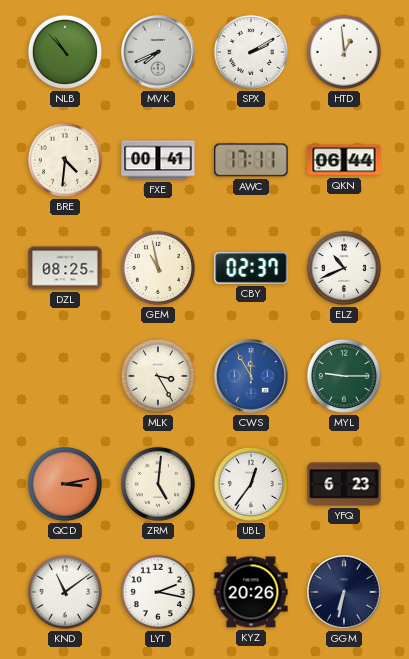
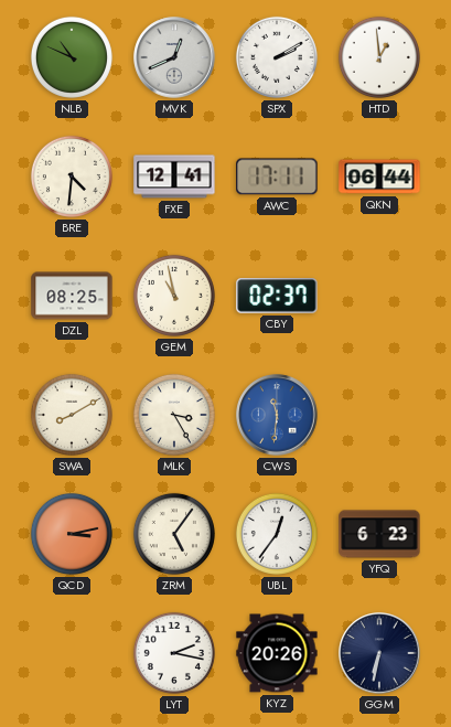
NLB: 10:53 -> 10:49
MVK: 7:41 -> 12:41
FXE: 00:41 -> 12:41
ELZ: 10:41 -> none
SWA: none -> 8:10
CWS: 11:55 -> 11:31
MYL: 9:15 -> none
ZRM: 5:01 -> 5:06
KND: 11:09 -> none
